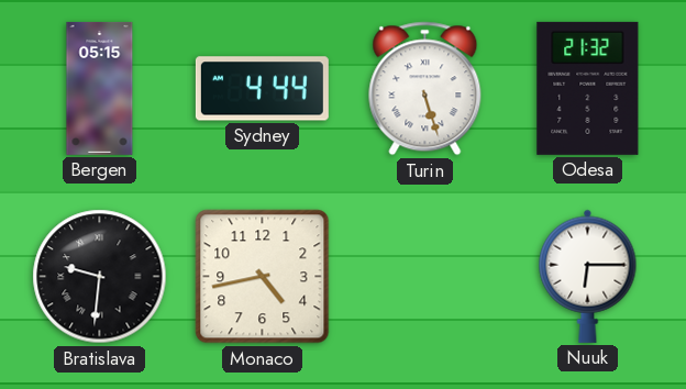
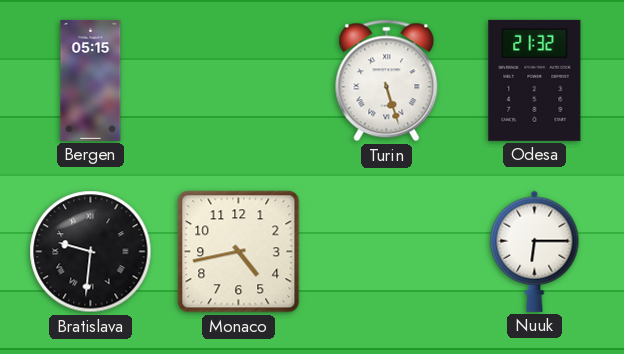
Sydney: 4:44 -> none
